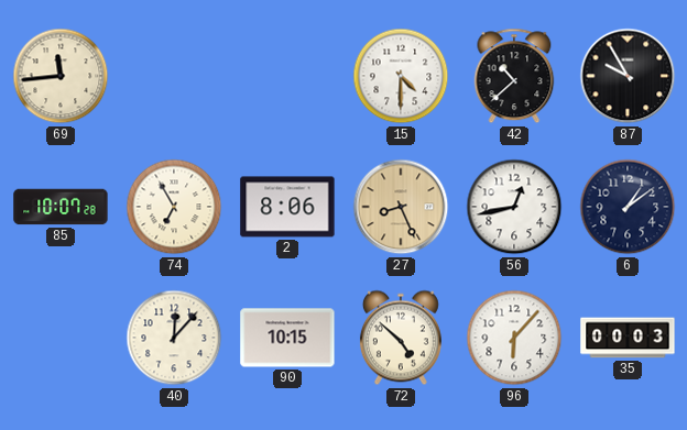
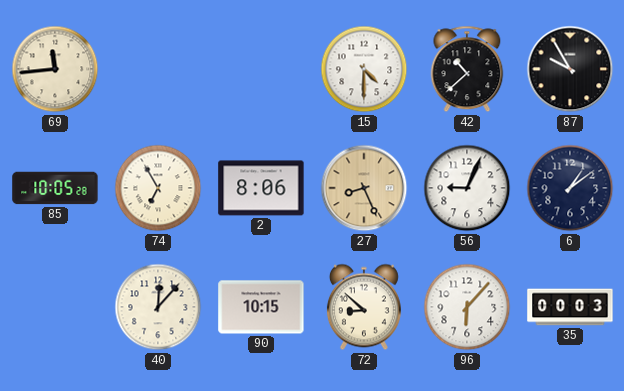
85: 10:07 -> 10:05
56: 12:43 -> 9:04
72: 4:52 -> 8:52
